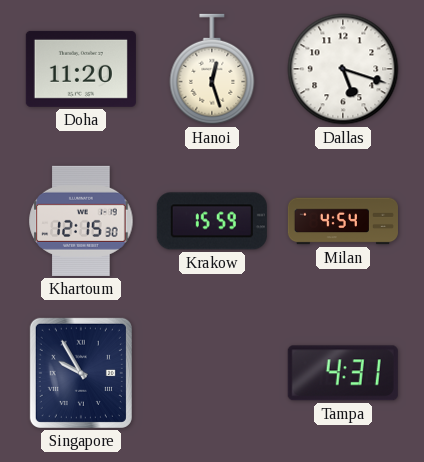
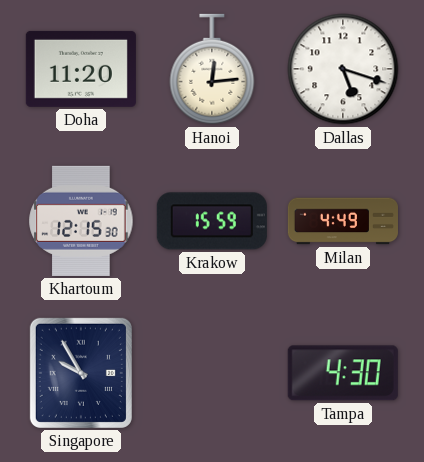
Hanoi: 12:27 -> 12:14
Milan: 4:54 -> 4:49
Tampa: 4:31 -> 4:30
